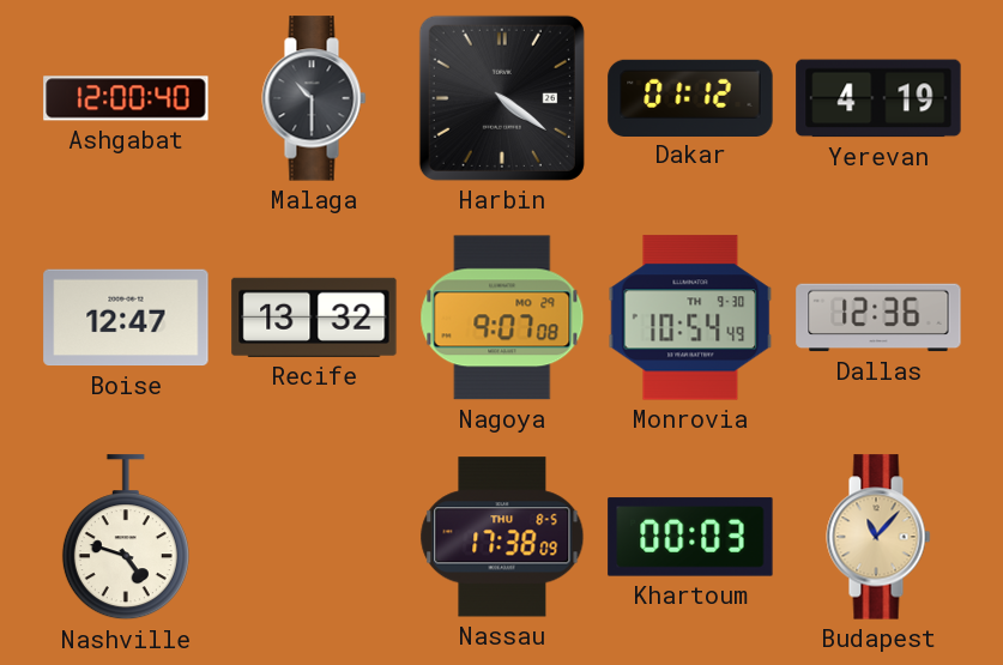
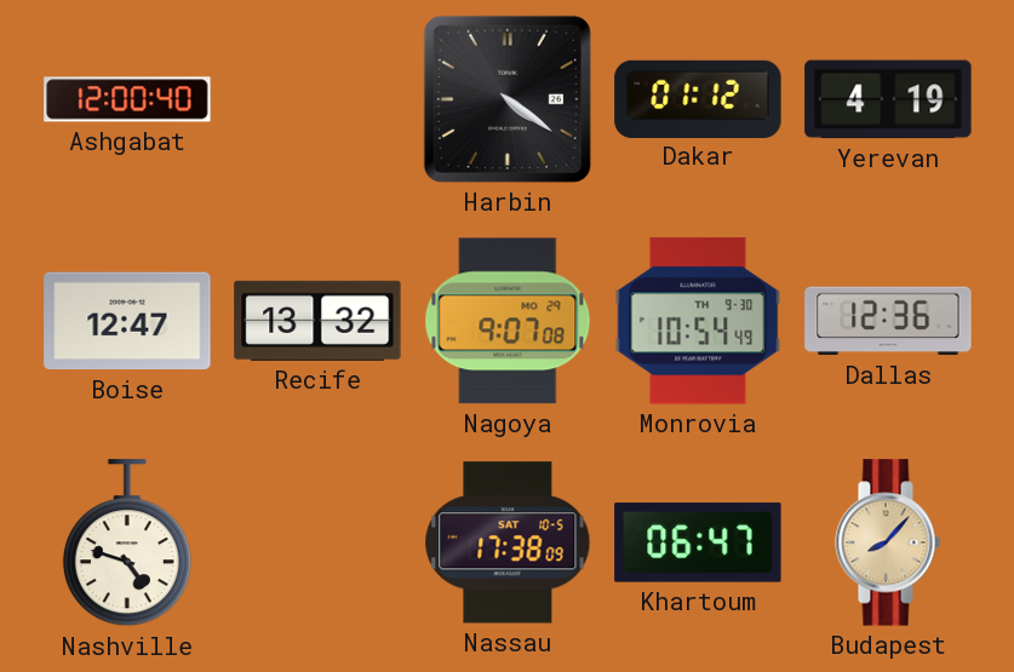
Malaga: 10:30 -> none
Nassau date: THU 8-5 -> SAT 10-5
Khartoum: 00:03 -> 06:47
Budapest: 11:07 -> 8:07
